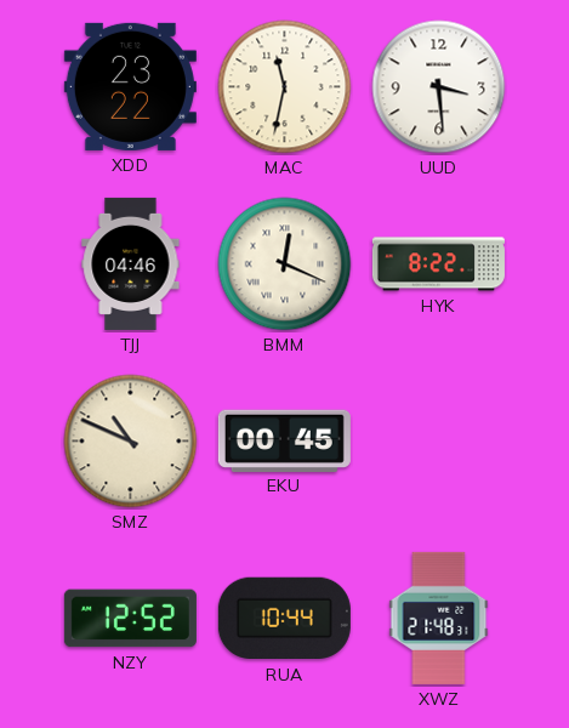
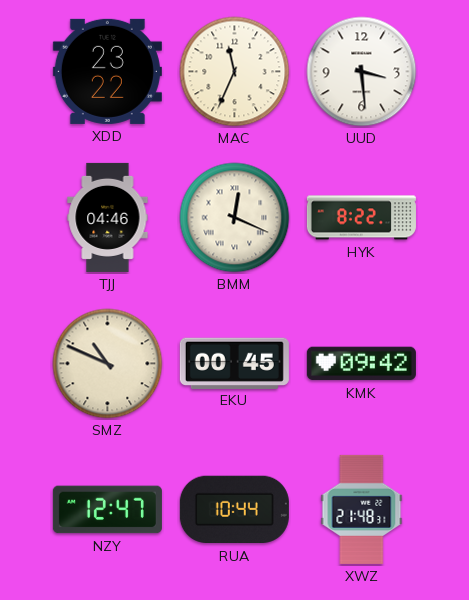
MAC: 11:32 -> 11:34
KMK: none -> 09:42
NZY: 12:52 -> 12:47
